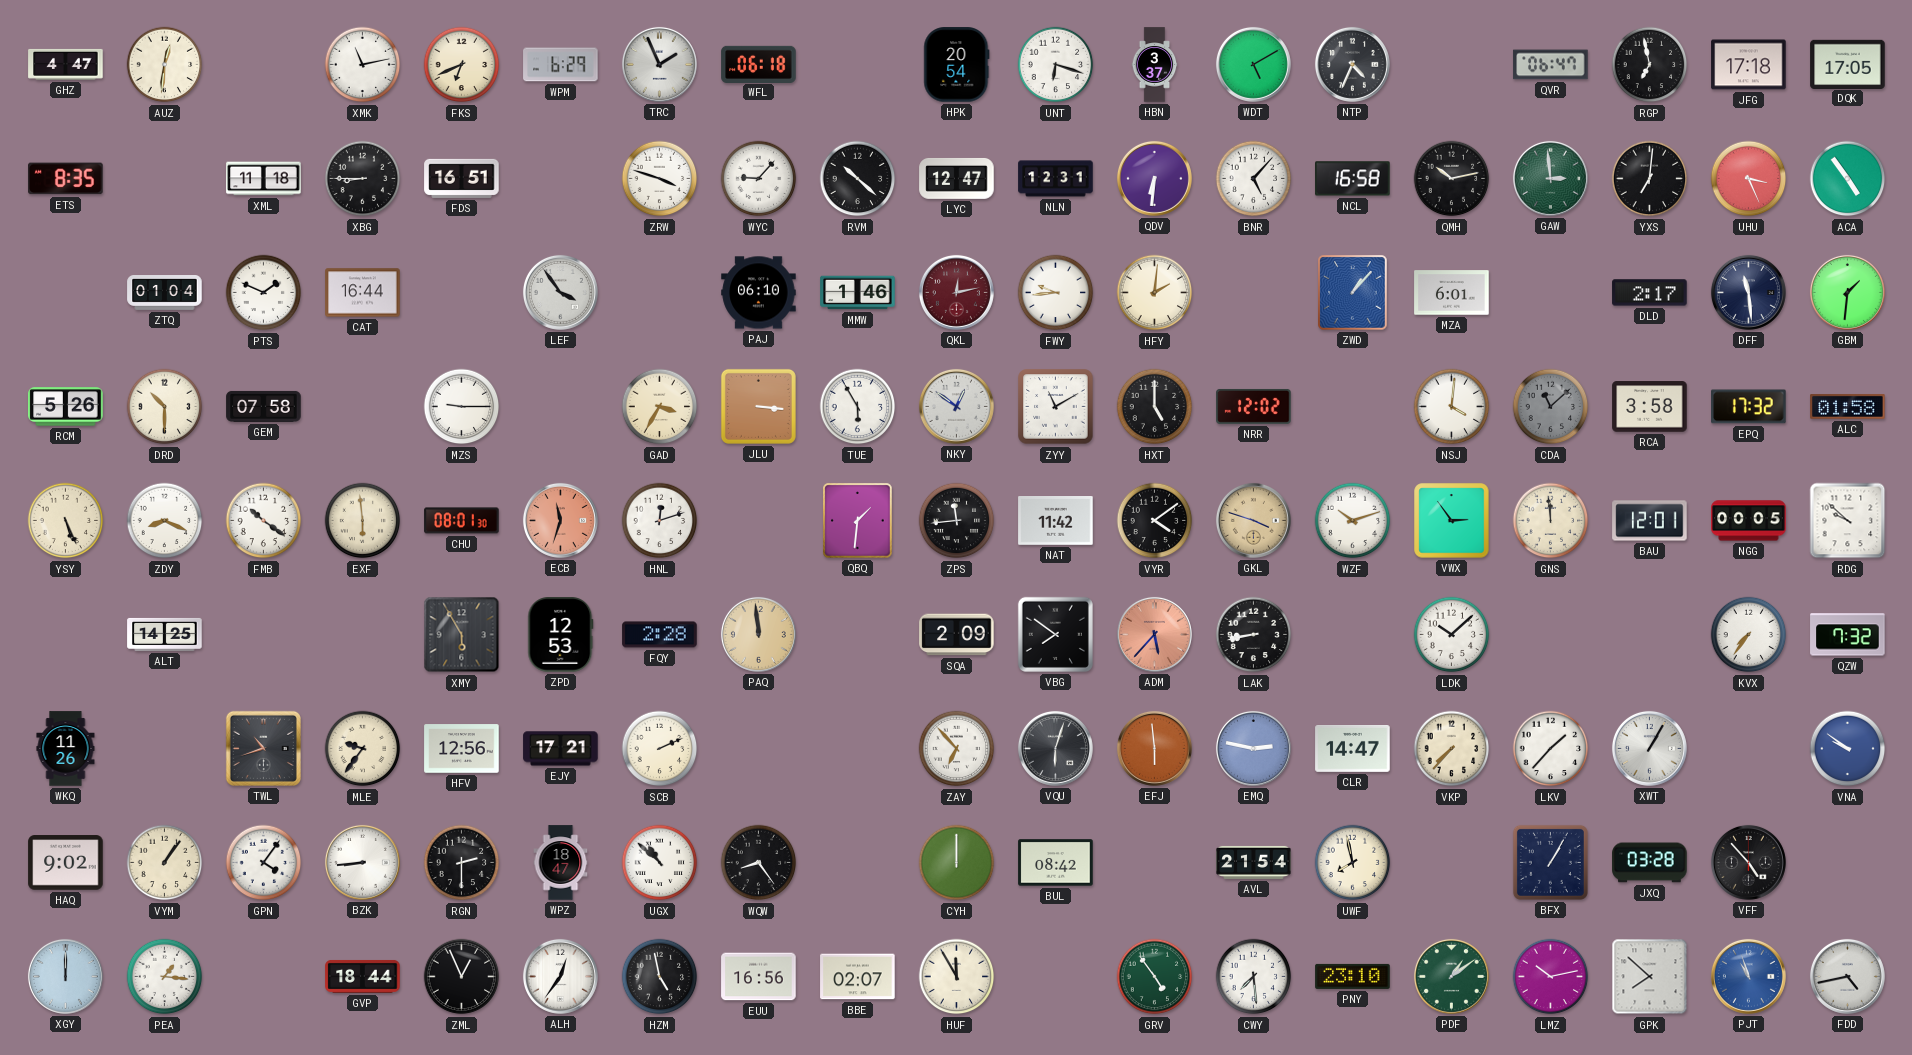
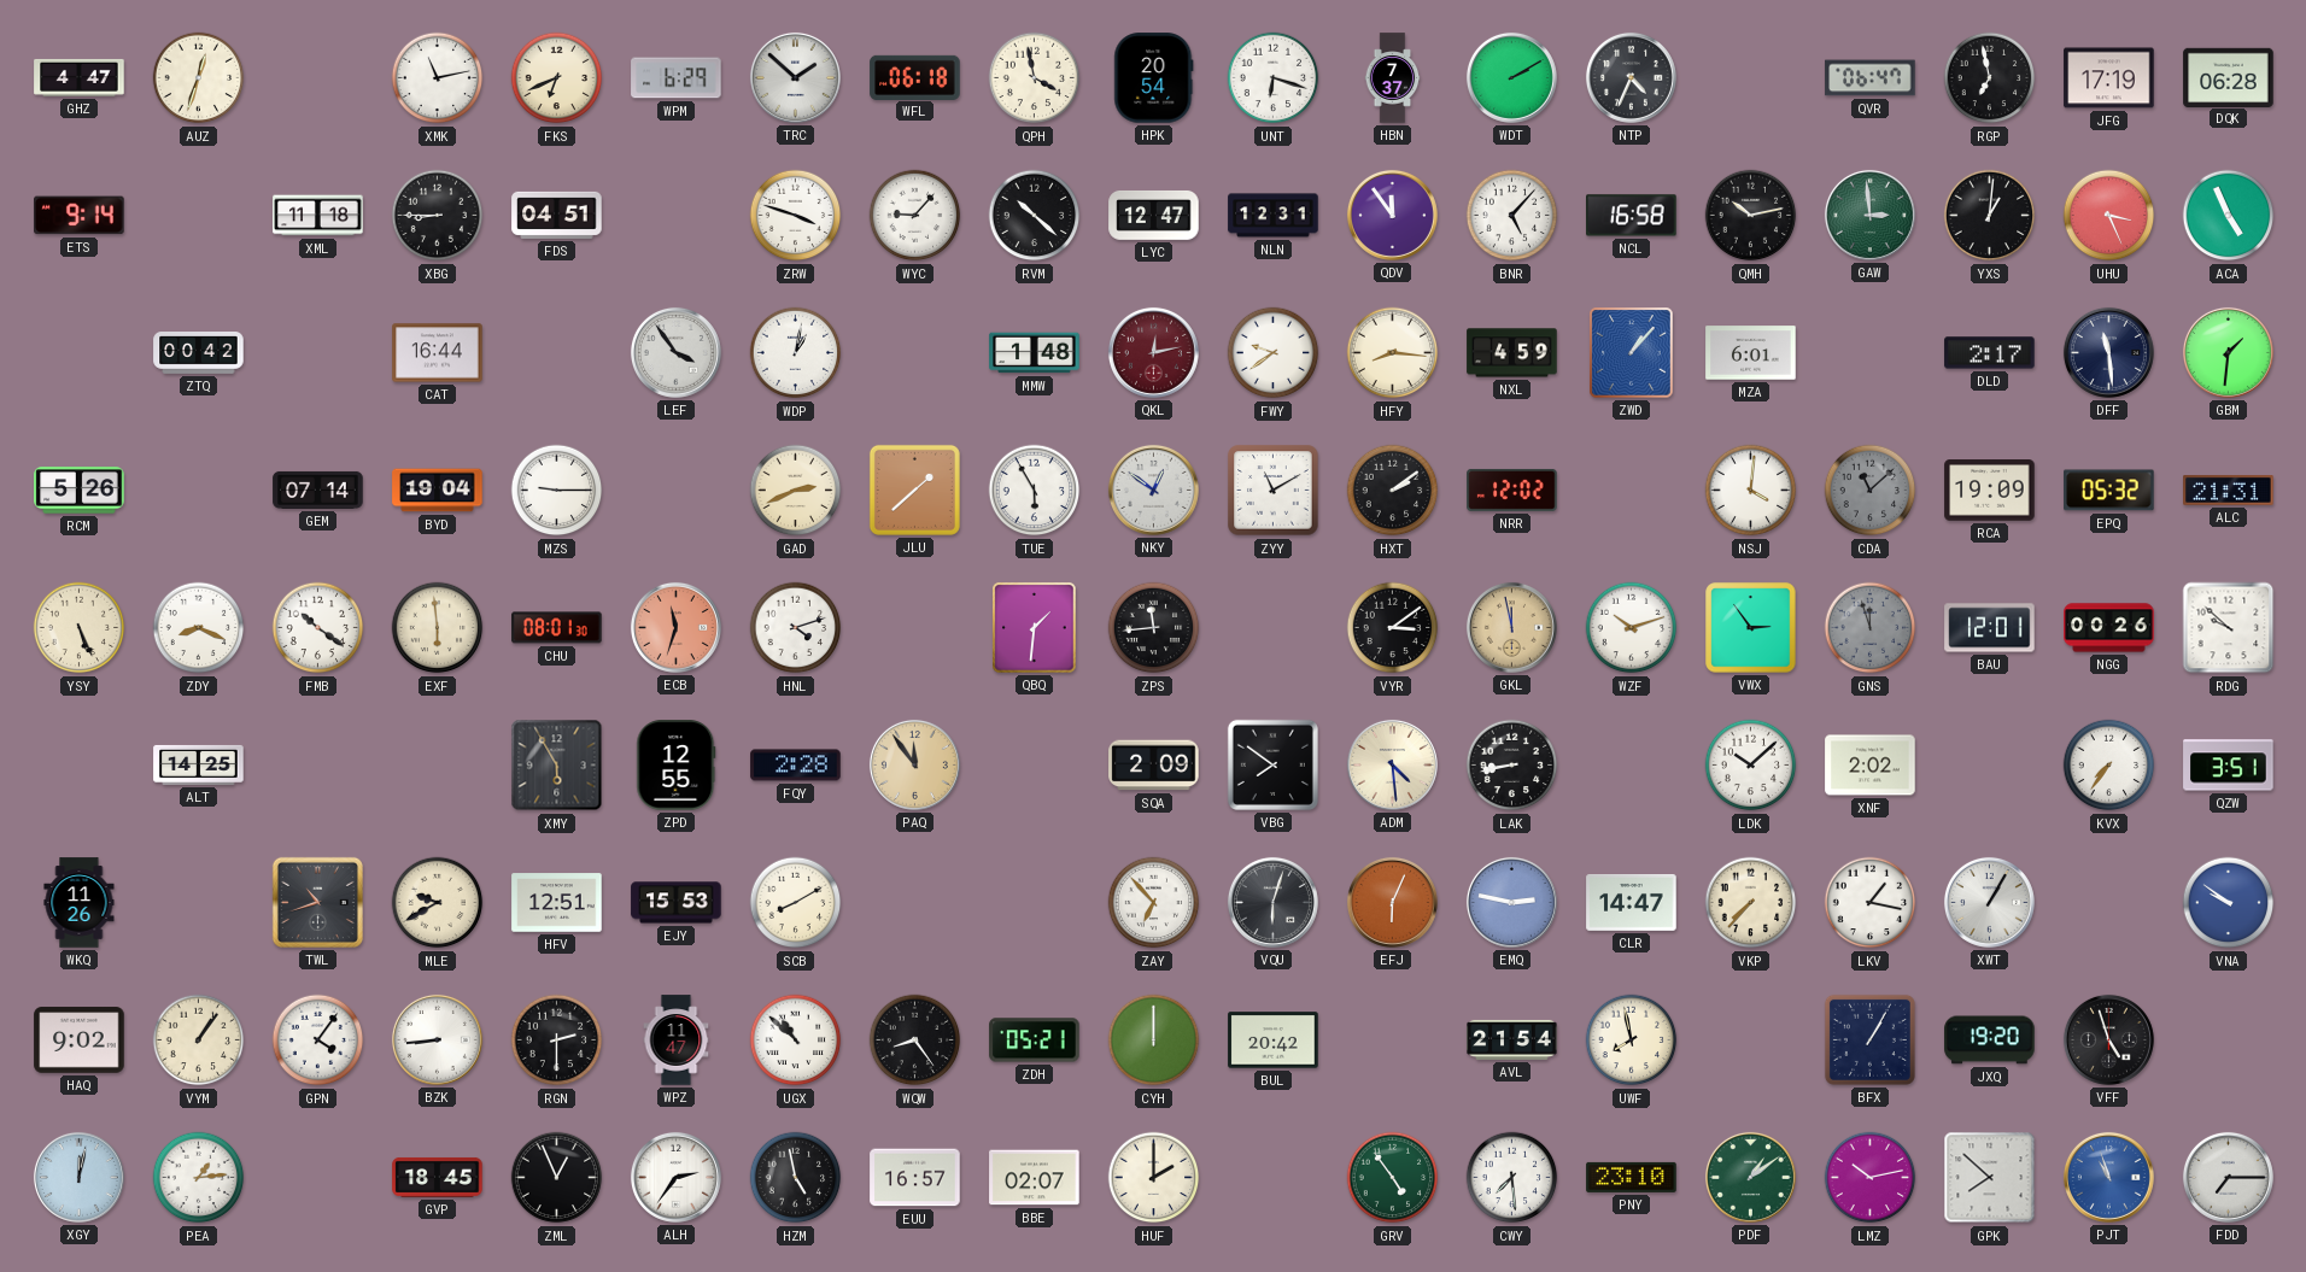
AUZ: 12:31 -> 12:33
TRC: 1:56 -> 1:52
QPH: none -> 3:58
HBN: 3:37 -> 7:37
WDT: 5:10 -> 2:10
JFG: 17:18 -> 17:19
DQK: 17:05 -> 06:28
ETS: 8:35 -> 9:14
FDS: 16:51 -> 04:51
QDV: 6:31 -> 11:54
YXS: 7:01 -> 1:01
ACA: 4:54 -> 4:56
ZTQ: 01:04 -> 00:42
PTS: 1:49 -> none
WDP: none -> 1:02
PAJ: 06:10 -> none
MMW: 1:46 -> 1:48
FWY: 9:44 -> 9:39
HFY: 2:01 -> 8:16
NXL: none -> 4:59
DRD: 10:30 -> none
GEM: 07:58 -> 07:14
BYD: none -> 19:04
GAD: 3:35 -> 2:41
JLU: 3:16 -> 1:38
HXT: 5:00 -> 2:09
RCA: 3:58 -> 19:09
EPQ: 17:32 -> 05:32
ALC: 01:58 -> 21:31
HNL: 12:12 -> 4:12
NAT: 11:42 -> none
VYR: 4:09 -> 3:09
GKL: 3:48 -> 11:58
GNS: 11:59 -> 11:57
GNS dial: cream -> grey
NGG: 00:05 -> 00:26
ZPD: 12:53 -> 12:55
PAQ: 11:59 -> 11:54
ADM: 5:37 -> 4:29
ADM dial: salmon -> cream
XNF: none -> 2:02
QZW: 7:32 -> 3:51
MLE: 9:36 -> 9:40
HFV: 12:56 -> 12:51
EJY: 17:21 -> 15:53
SCB: 2:11 -> 8:10
EFJ: 5:59 -> 6:04
LKV: 1:37 -> 1:17
WPZ: 18:47 -> 11:47
ZDH: none -> 05:21
BUL: 08:42 -> 20:42
JXQ: 03:28 -> 19:20
VFF: 4:53 -> 4:57
XGY: 12:00 -> 12:02
PEA: 1:16 -> 1:14
GVP: 18:44 -> 18:45
ALH: 12:36 -> 2:36
EUU: 16:56 -> 16:57
HUF: 11:55 -> 2:00
FDD: 4:43 -> 7:15
